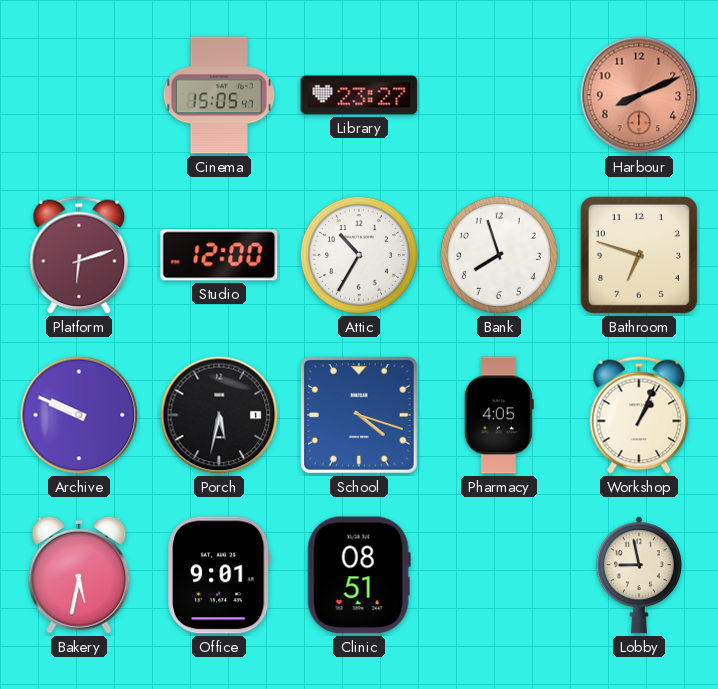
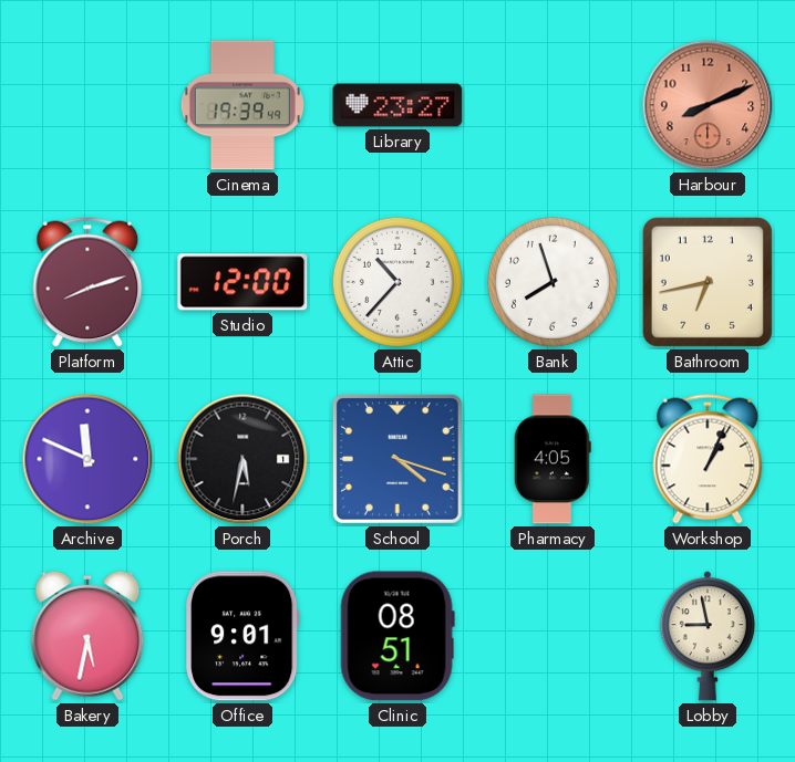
Cinema: 15:05 -> 19:39
Platform: 6:12 -> 8:12
Attic: 10:35 -> 10:37
Bathroom: 6:48 -> 6:43
Archive: 9:49 -> 11:49
